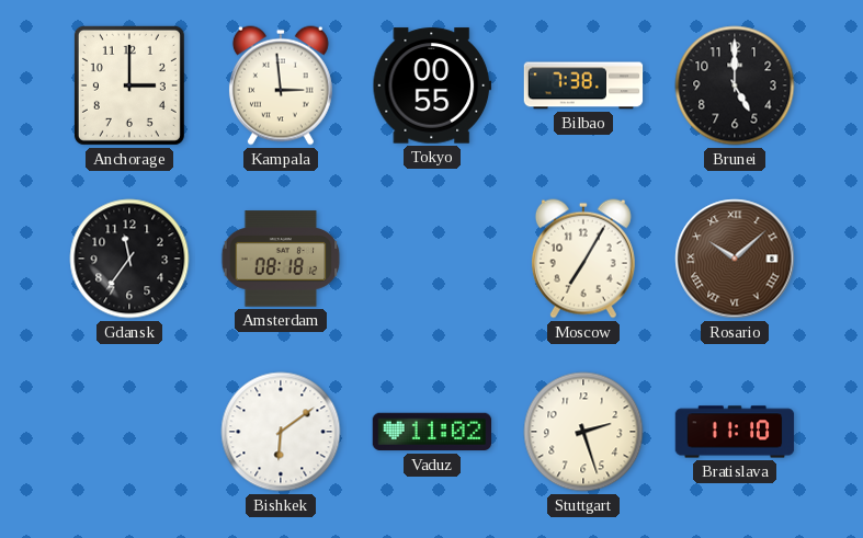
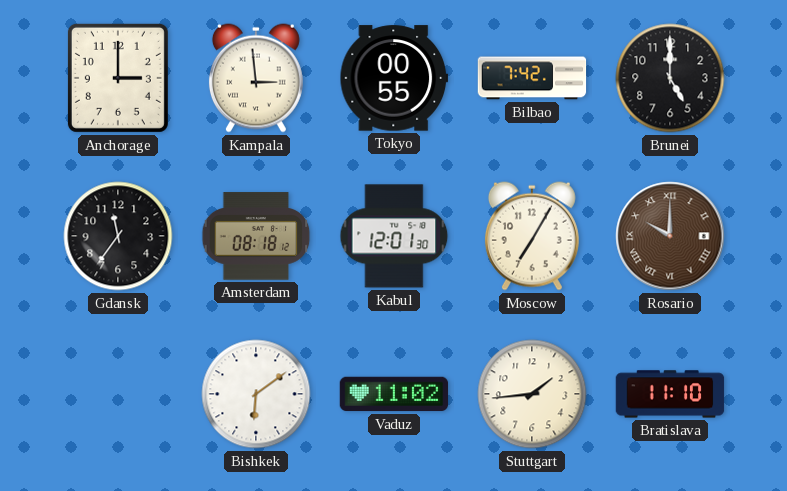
Bilbao: 7:38 -> 7:42
Kabul: none -> 12:01
Rosario: 10:08 -> 10:00
Stuttgart: 2:27 -> 1:44
